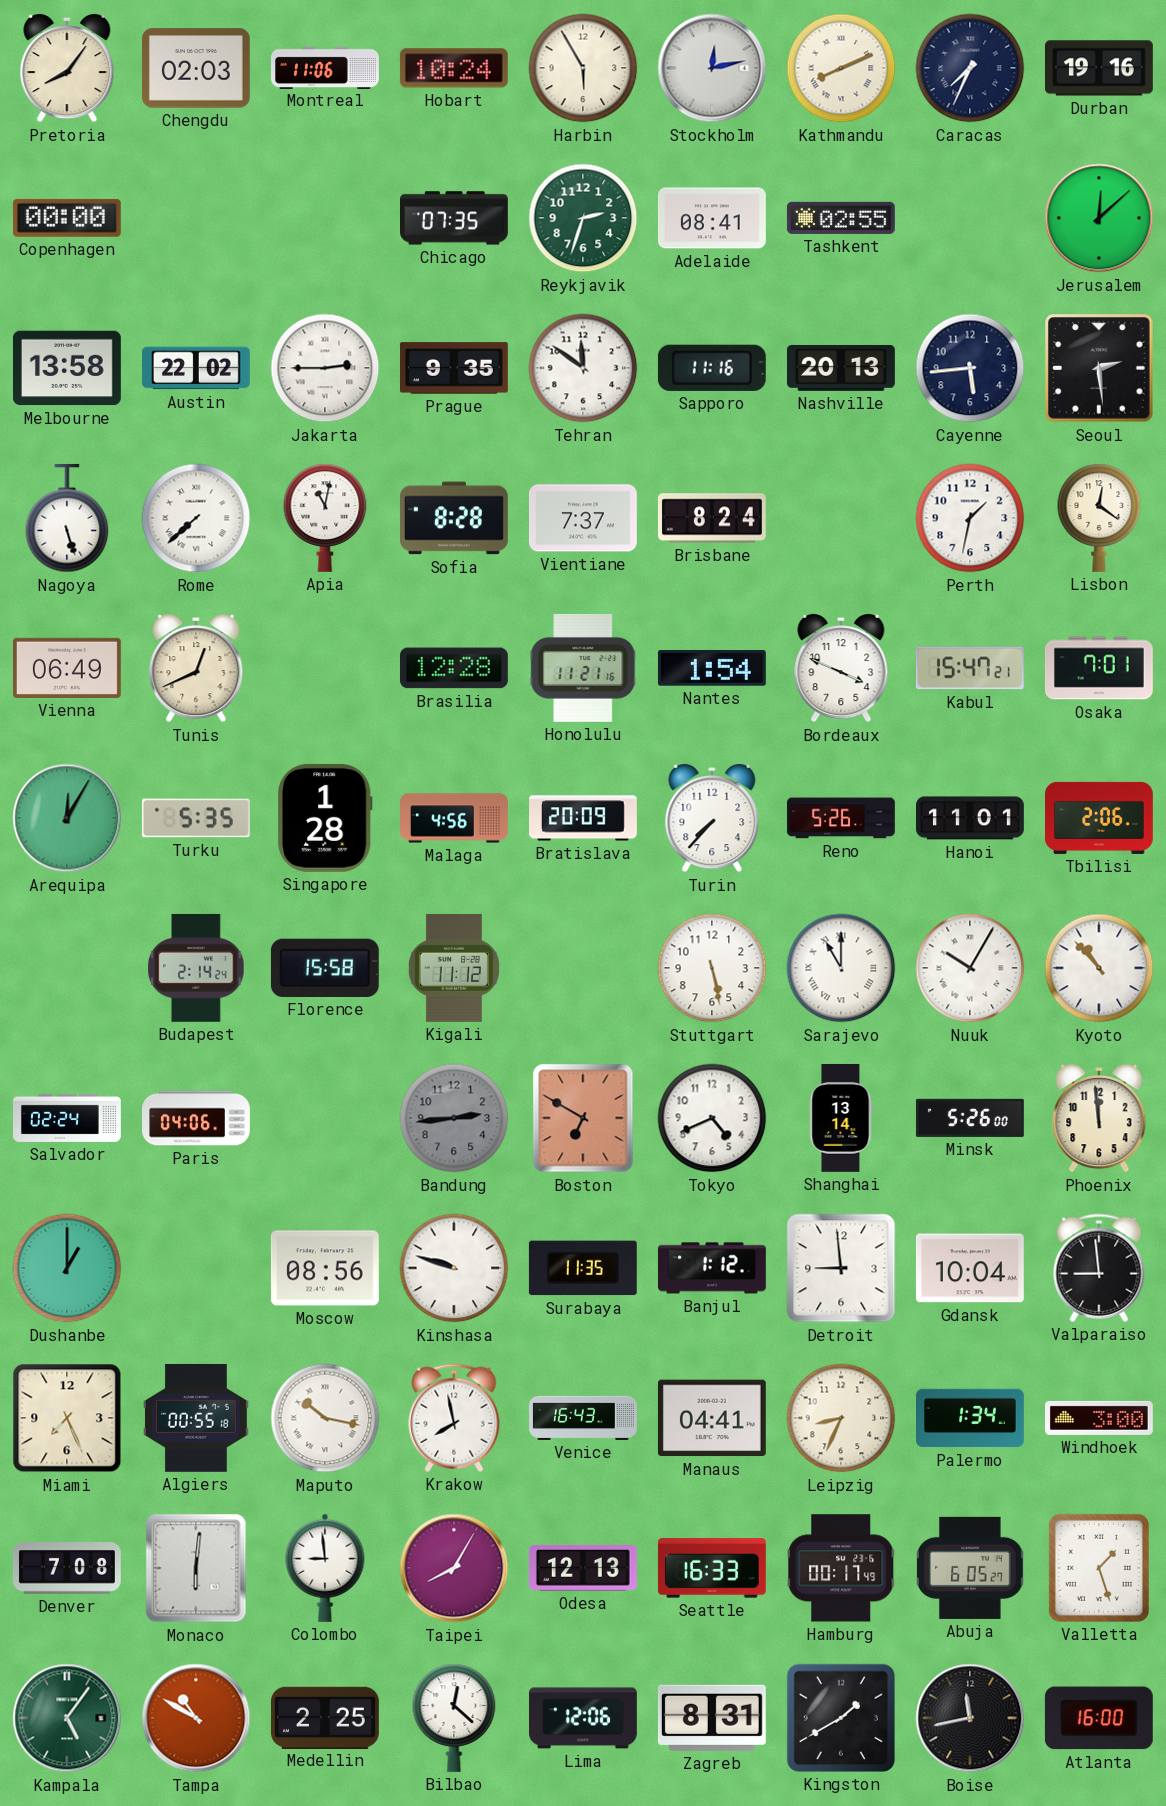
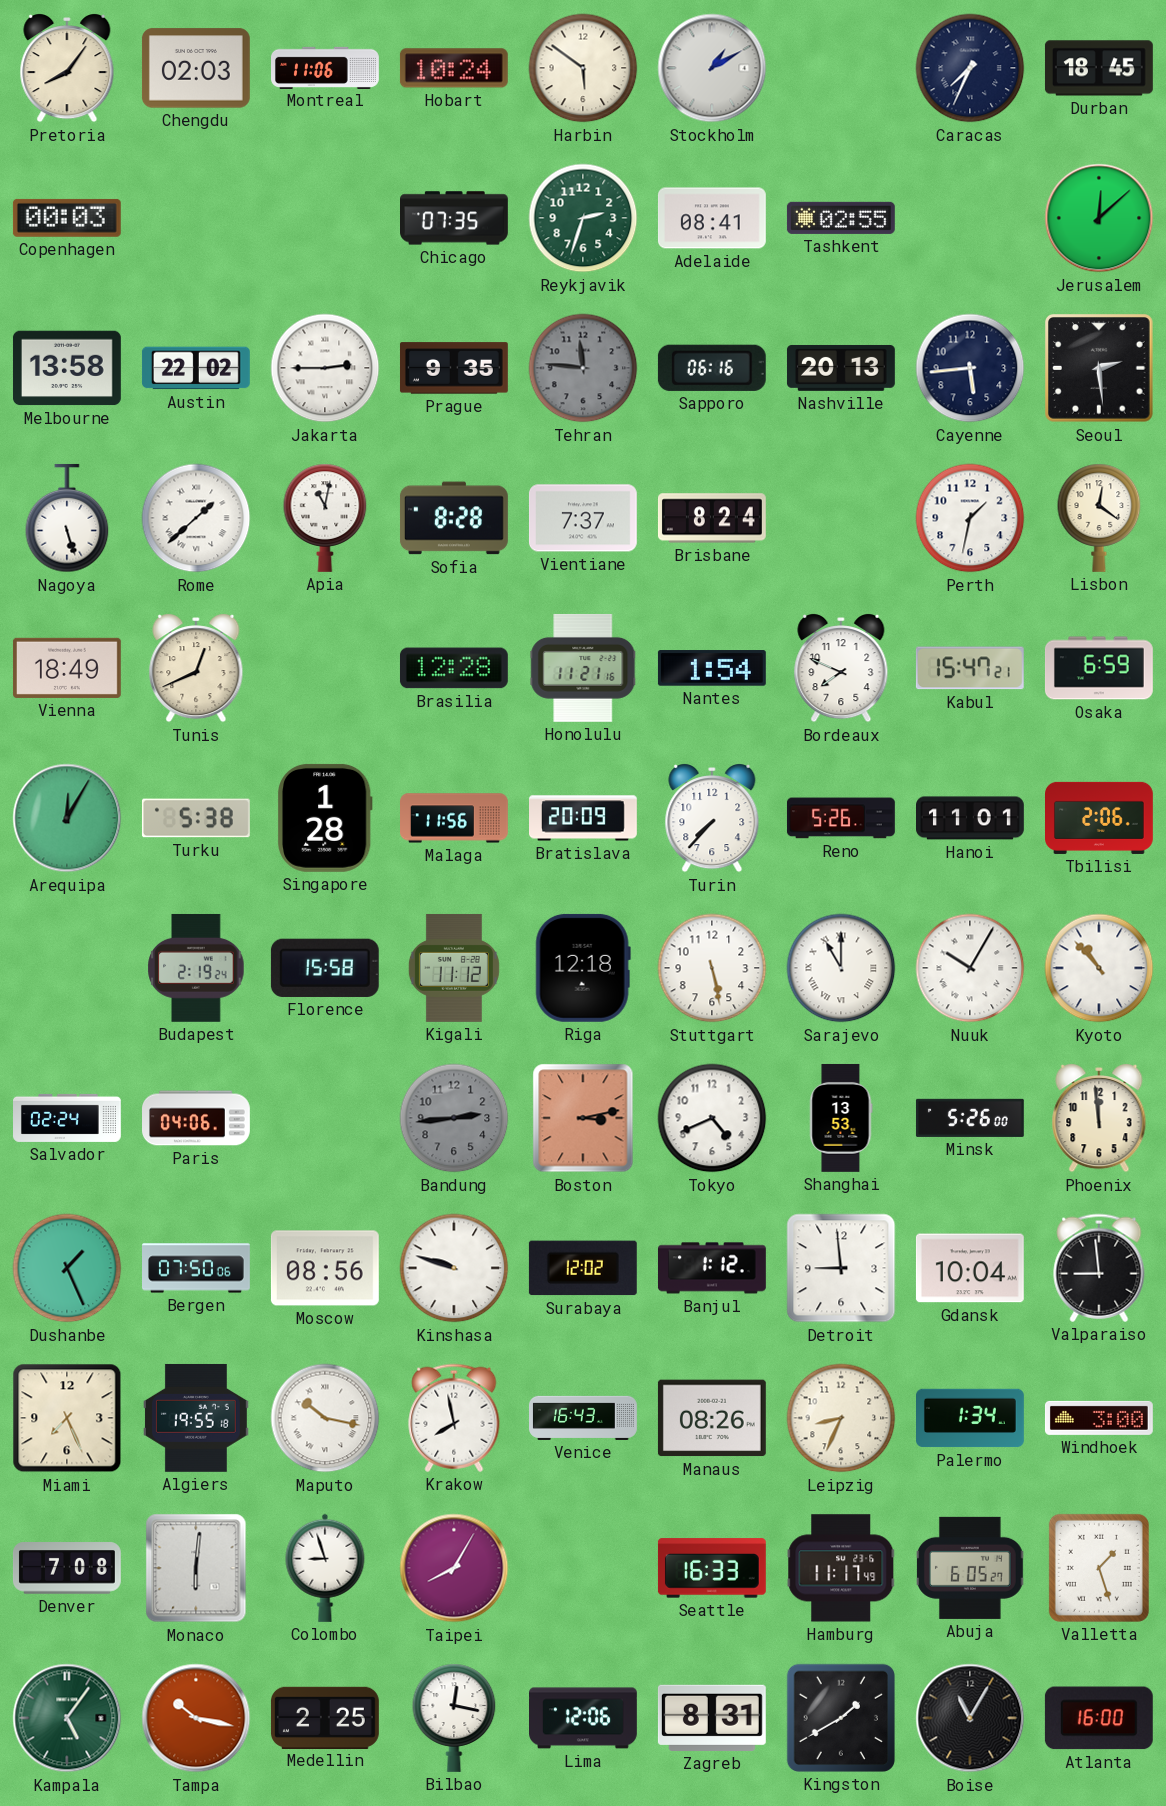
Harbin: 5:55 -> 5:51
Stockholm: 12:13 -> 1:10
Kathmandu: 8:11 -> none
Durban: 19:16 -> 18:45
Copenhagen: 00:00 -> 00:03
Tehran: 11:51 -> 11:46
Tehran dial: white -> grey
Sapporo: 11:16 -> 06:16
Rome: 7:38 -> 1:38
Vienna: 06:49 -> 18:49
Bordeaux: 3:49 -> 7:49
Osaka: 7:01 -> 6:59
Turku: 5:35 -> 5:38
Malaga: 4:56 -> 11:56
Budapest: 2:14 -> 2:19
Riga: none -> 12:18
Boston: 6:50 -> 3:13
Shanghai: 13:14 -> 13:53
Dushanbe: 1:00 -> 1:26
Bergen: none -> 07:50
Surabaya: 11:35 -> 12:02
Algiers: 00:55 -> 19:55
Manaus: 04:41 -> 08:26
Colombo: 8:59 -> 8:57
Odesa: 12:13 -> none
Hamburg: 00:17 -> 11:17
Tampa: 10:50 -> 10:17
Bilbao: 12:22 -> 12:17
Boise: 11:43 -> 11:05
